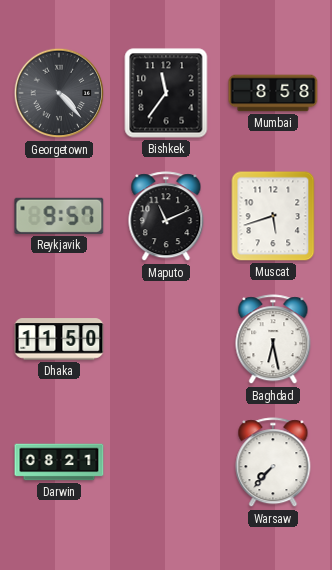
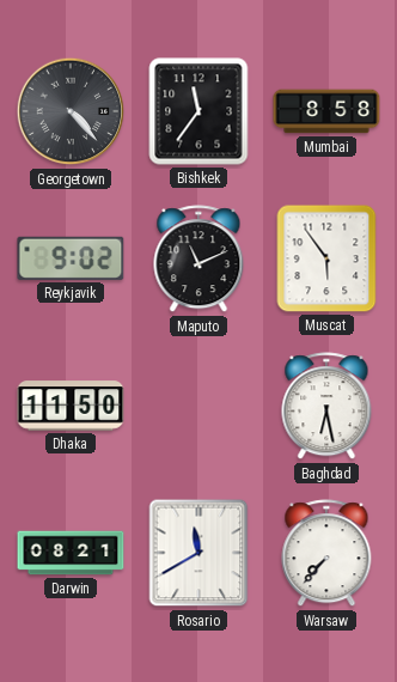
Reykjavik: 9:57 -> 9:02
Muscat: 5:42 -> 5:54
Rosario: none -> 11:40
